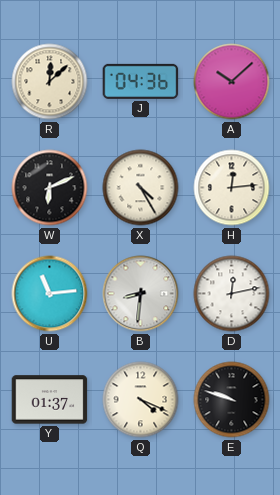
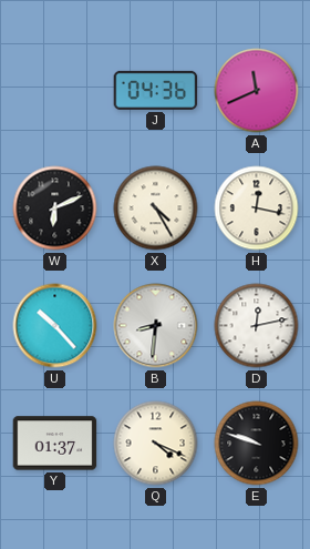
R: 12:08 -> none
A: 10:08 -> 11:41
H: 12:14 -> 12:17
U: 11:14 -> 10:23
